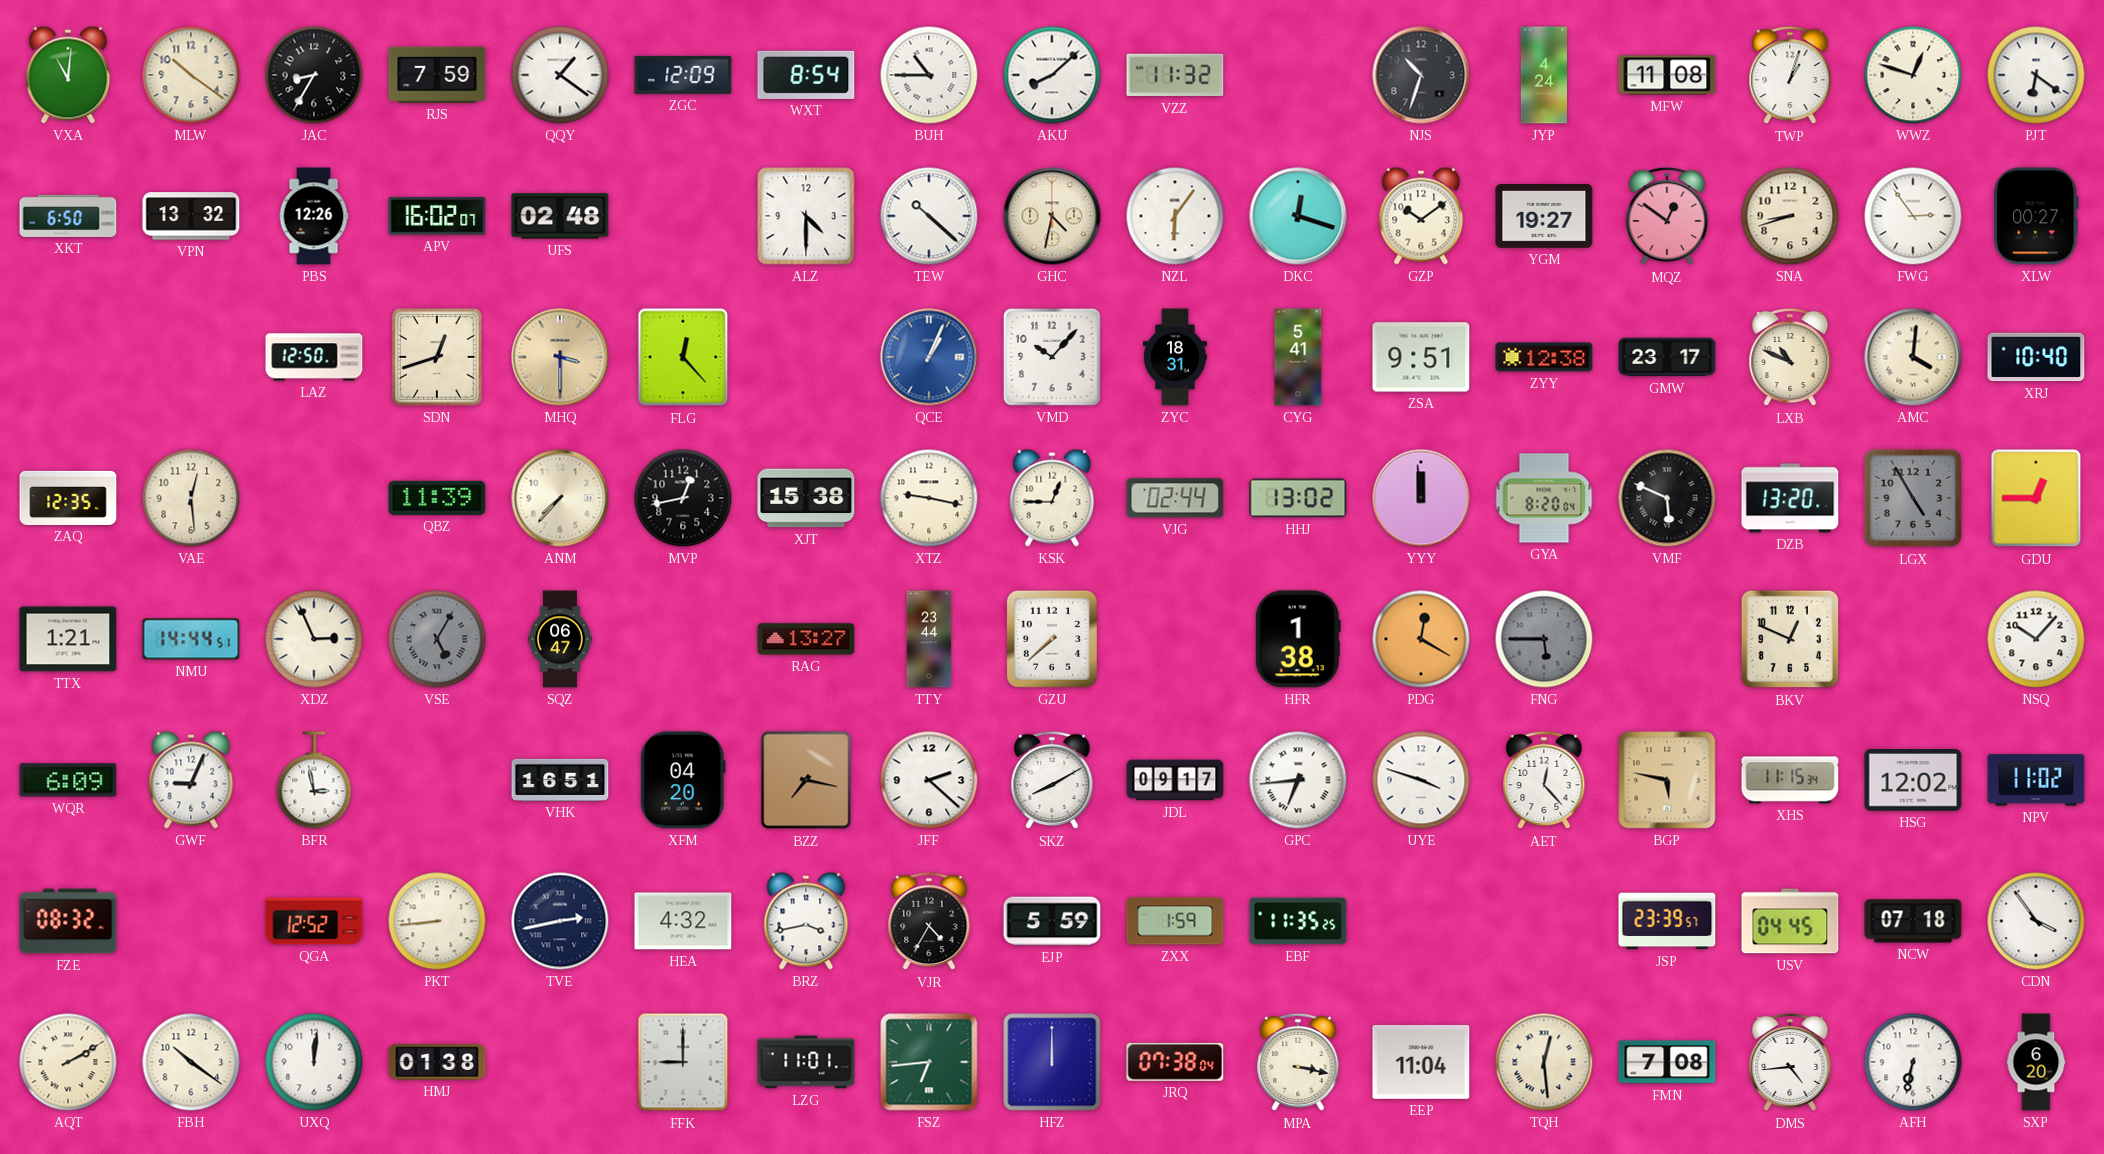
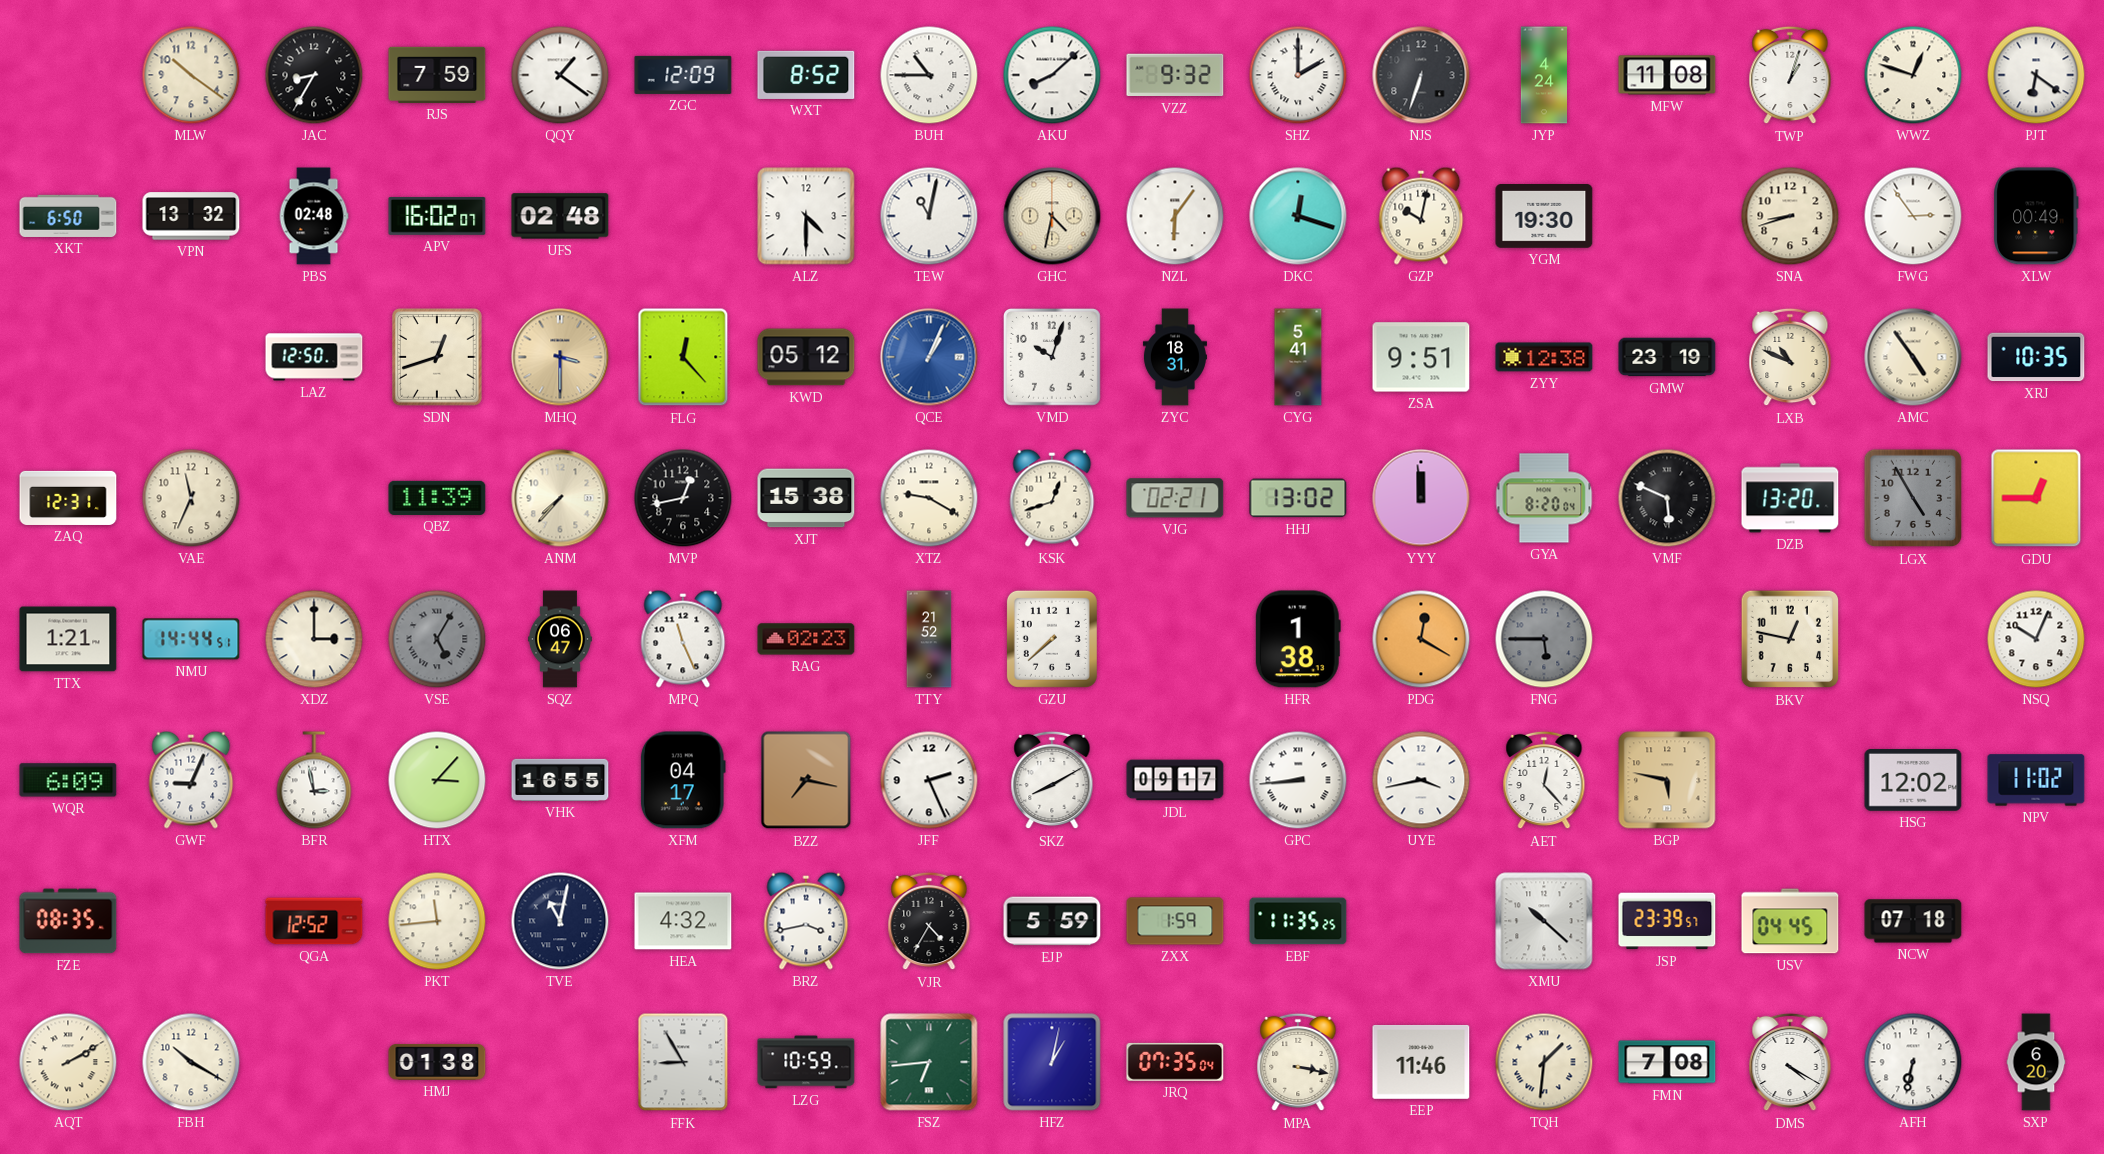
VXA: 11:01 -> none
WXT: 8:54 -> 8:52
VZZ: 11:32 -> 9:32
SHZ: none -> 2:00
NJS: 10:33 -> 6:33
PBS: 12:26 -> 02:48
TEW: 10:22 -> 11:02
GZP: 10:09 -> 10:02
YGM: 19:27 -> 19:30
MQZ: 12:51 -> none
XLW: 00:27 -> 00:49
KWD: none -> 05:12
VMD: 10:07 -> 10:03
GMW: 23:17 -> 23:19
AMC: 4:01 -> 4:54
XRJ: 10:40 -> 10:35
ZAQ: 12:35 -> 12:31
VAE: 12:29 -> 11:34
XTZ: 9:17 -> 9:20
KSK: 12:45 -> 12:42
VJG: 02:44 -> 02:21
XDZ: 2:56 -> 3:00
MPQ: none -> 11:26
RAG: 13:27 -> 02:23
TTY: 23:44 -> 21:52
BKV: 12:49 -> 12:47
NSQ: 10:07 -> 10:04
HTX: none -> 3:07
VHK: 16:51 -> 16:55
XFM: 04:20 -> 04:17
JFF: 2:22 -> 2:26
GPC: 6:44 -> 8:44
UYE: 3:48 -> 3:43
XHS: 11:15 -> none
FZE: 08:32 -> 08:35
PKT: 8:44 -> 11:44
TVE: 2:43 -> 11:02
XMU: none -> 10:22
CDN: 3:54 -> none
FBH: 10:21 -> 10:20
UXQ: 12:01 -> none
FFK: 9:00 -> 8:55
LZG: 11:01 -> 10:59
HFZ: 12:00 -> 1:02
JRQ: 07:38 -> 07:35
EEP: 11:04 -> 11:46
TQH: 12:29 -> 1:31
DMS: 4:44 -> 4:20
